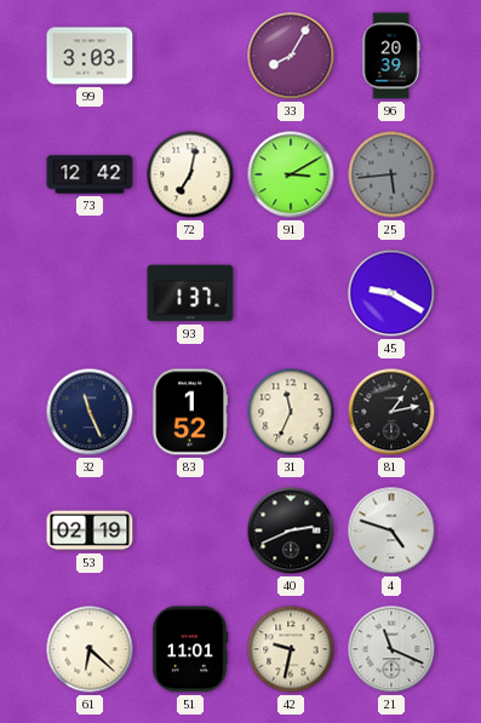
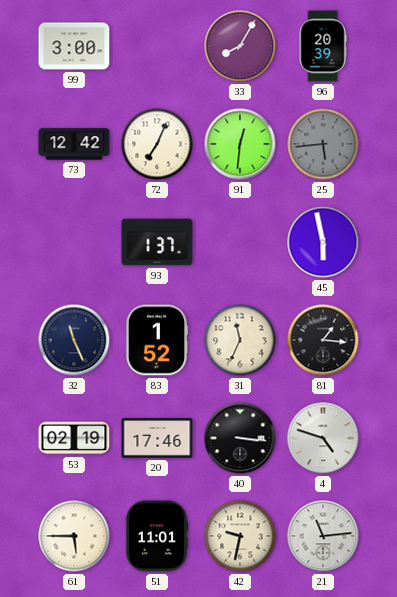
99: 3:03 -> 3:00
72: 7:02 -> 7:04
91: 3:10 -> 12:31
45: 9:20 -> 5:58
81: 1:13 -> 1:16
20: none -> 17:46
40: 2:41 -> 3:16
61: 6:22 -> 5:45
21: 11:19 -> 11:14
